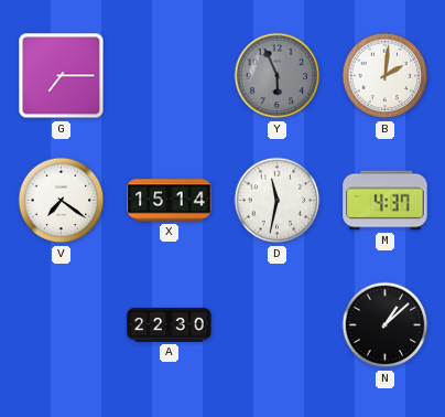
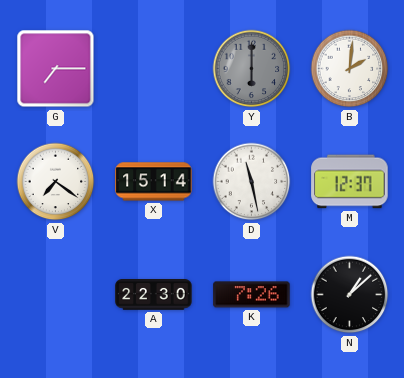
Y: 5:56 -> 6:00
D: 11:32 -> 11:28
M: 4:37 -> 12:37
K: none -> 7:26
